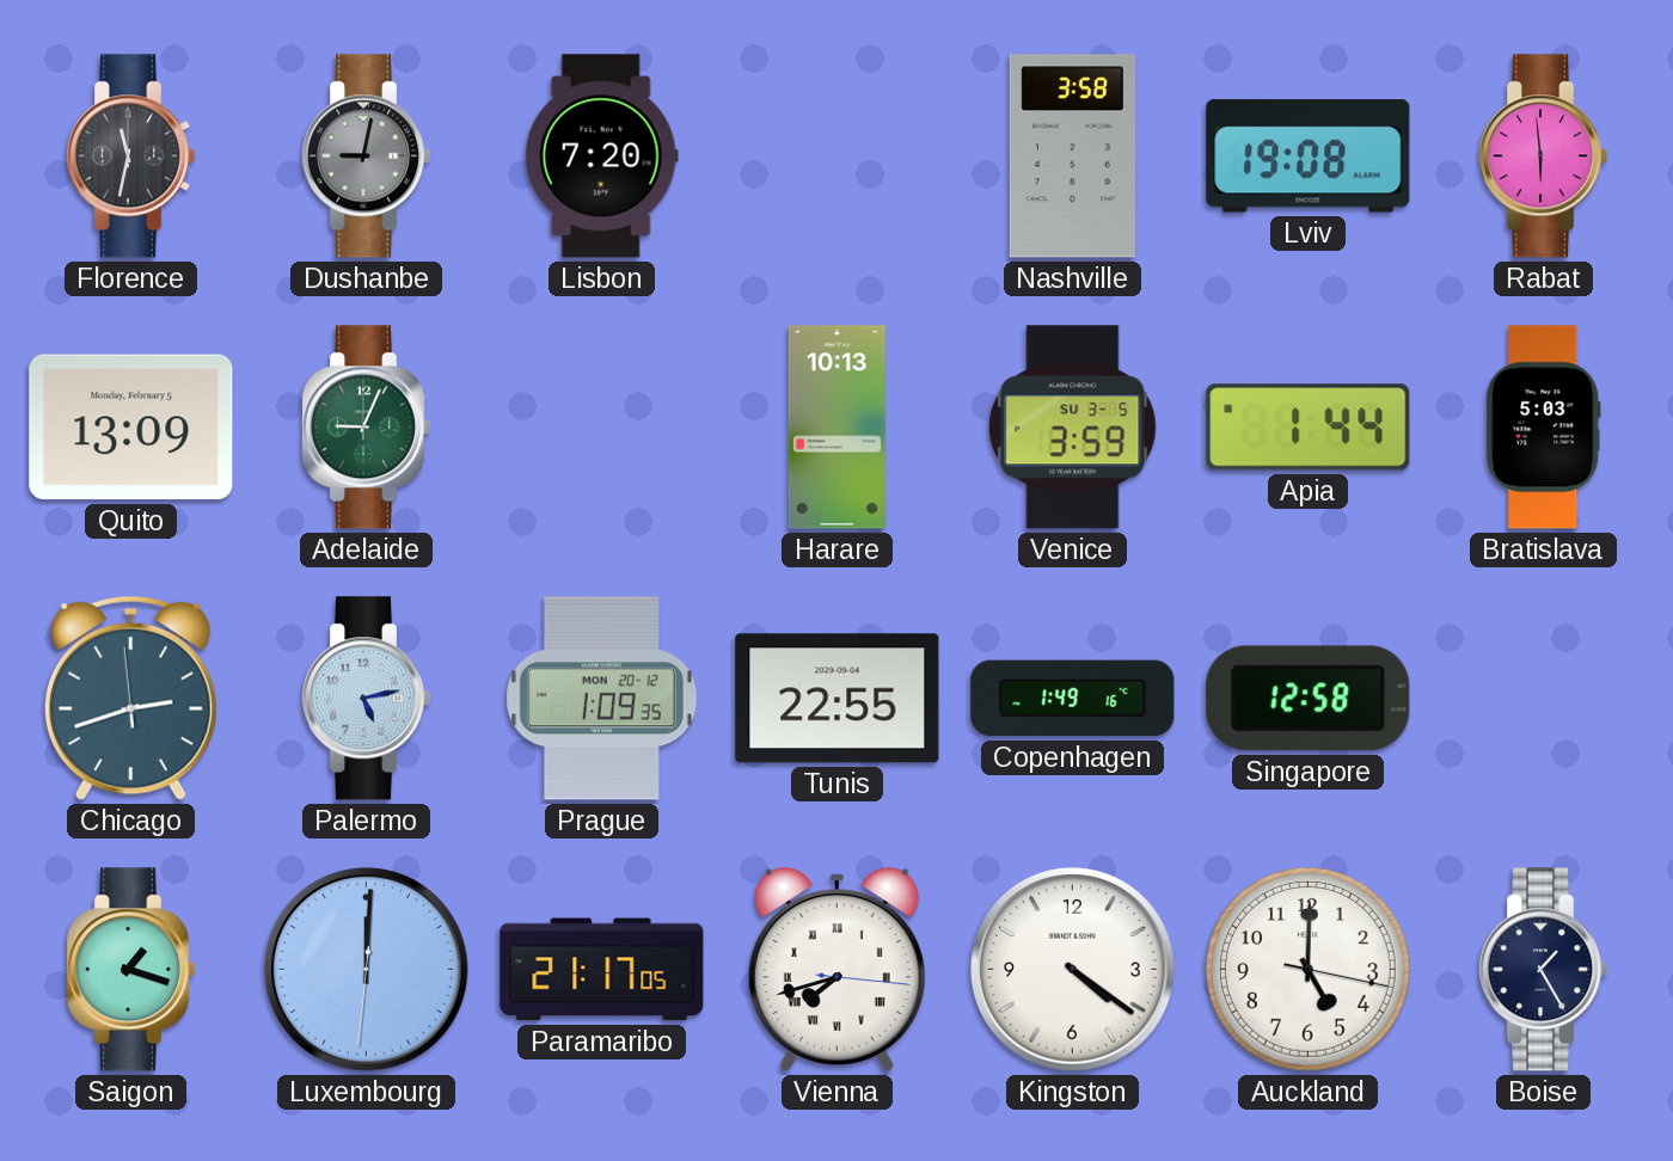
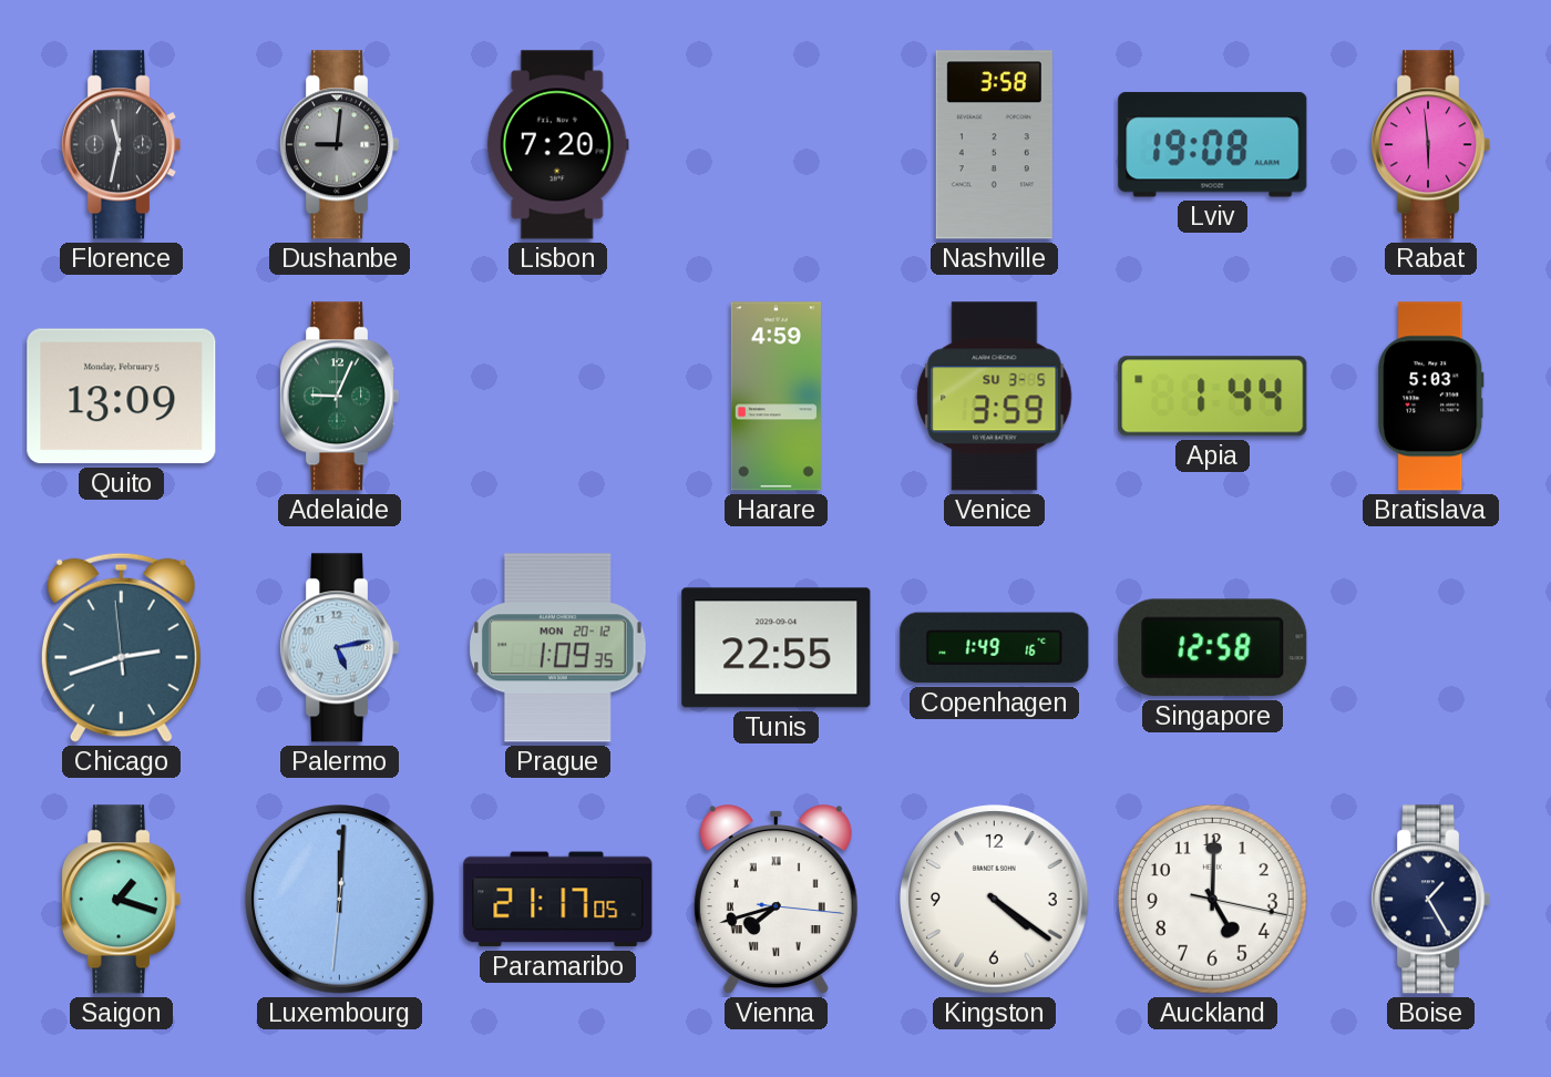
Dushanbe: 9:02 -> 9:01
Harare: 10:13 -> 4:59
